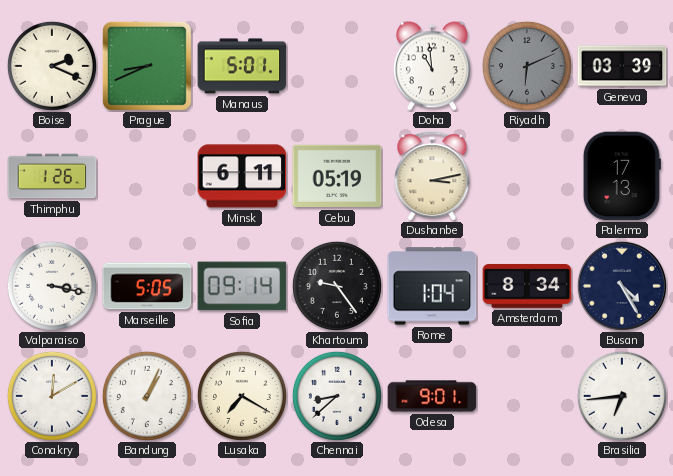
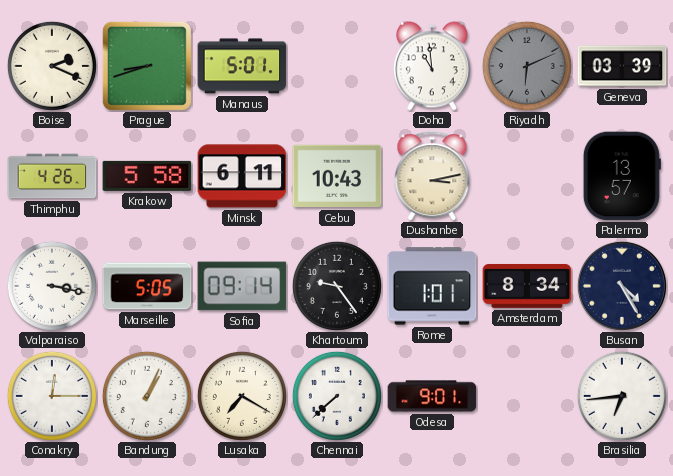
Prague: 8:41 -> 8:42
Thimphu: 1:26 -> 4:26
Krakow: none -> 5:58
Cebu: 05:19 -> 10:43
Palermo: 17:13 -> 13:57
Rome: 1:04 -> 1:01
Conakry: 12:10 -> 12:15
Chennai: 8:38 -> 7:38
